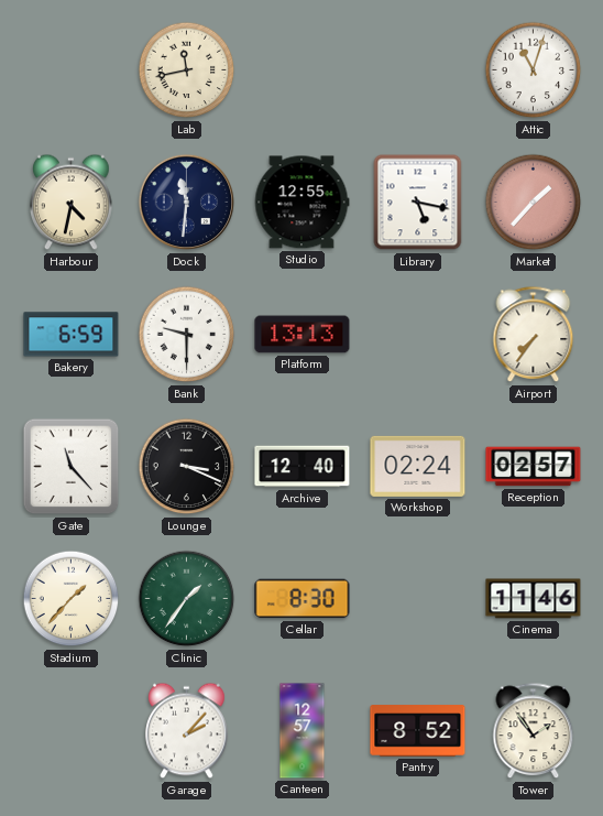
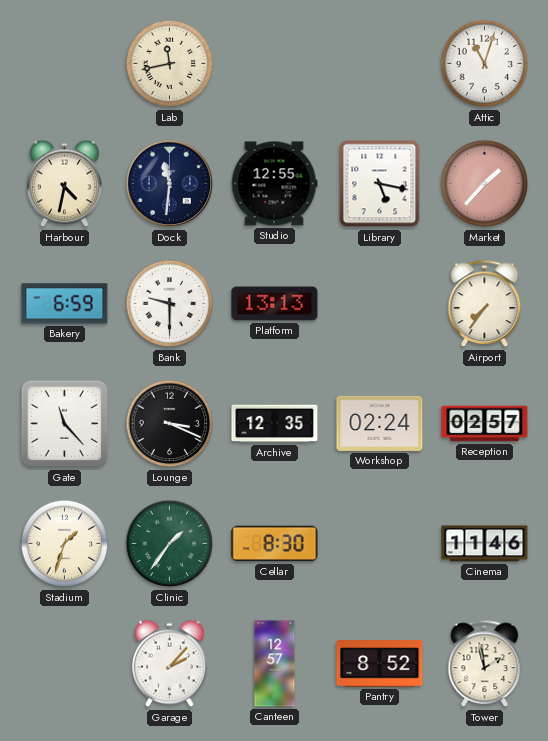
Archive: 12:40 -> 12:35
Stadium: 1:37 -> 1:33
Tower: 1:54 -> 1:58
